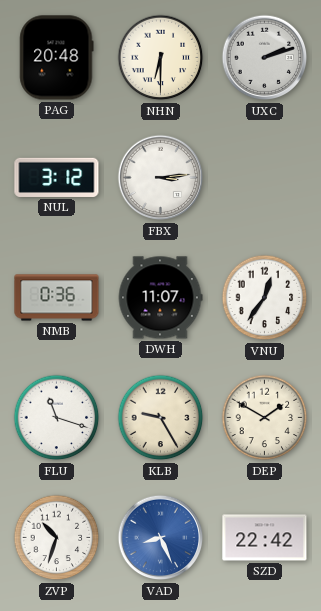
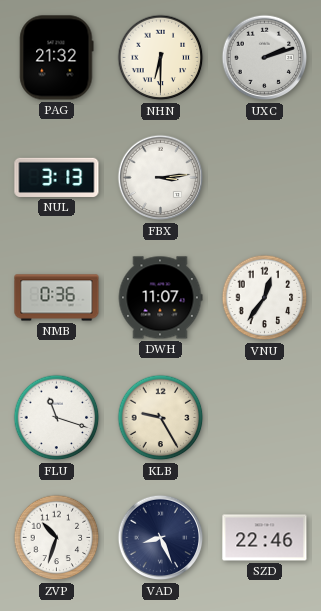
PAG: 20:48 -> 21:32
NUL: 3:12 -> 3:13
DEP: 1:50 -> none
VAD dial: blue -> navy
SZD: 22:42 -> 22:46
